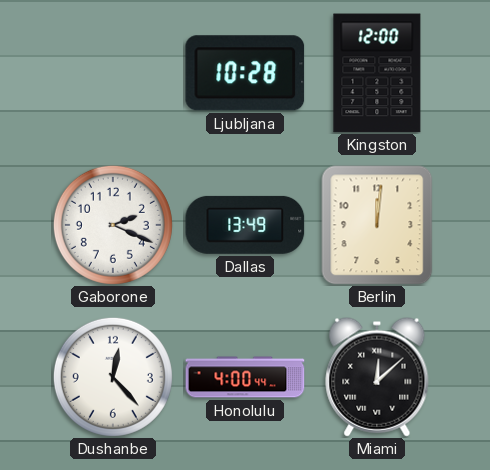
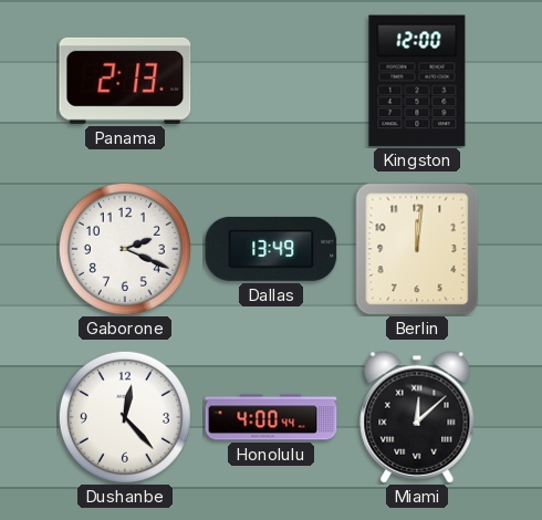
Panama: none -> 2:13
Ljubljana: 10:28 -> none
